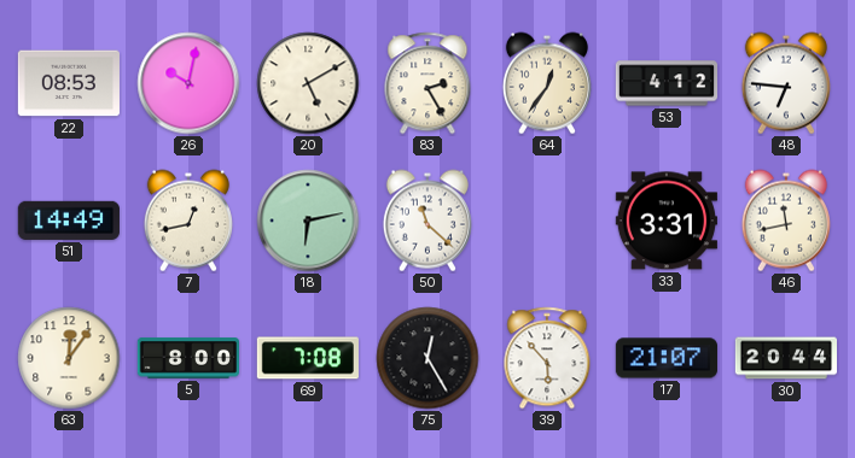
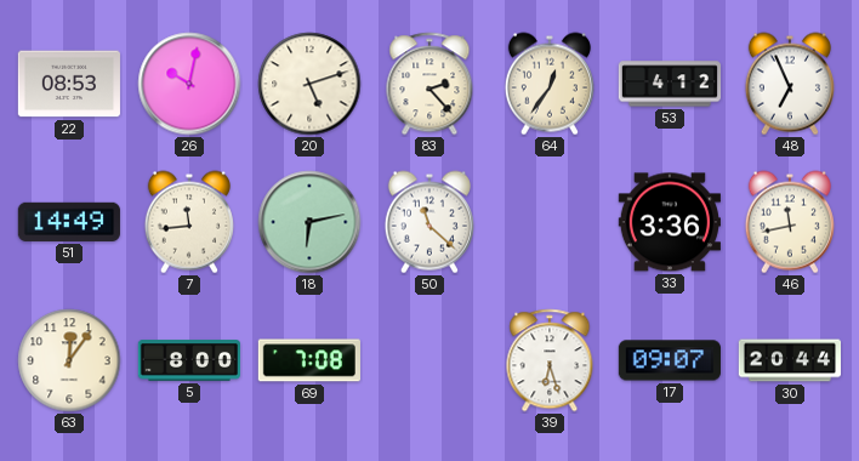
20: 5:10 -> 5:12
83: 2:25 -> 2:23
48: 6:46 -> 6:56
7: 12:43 -> 11:44
33: 3:31 -> 3:36
75: 12:25 -> none
39: 5:53 -> 6:27
17: 21:07 -> 09:07
